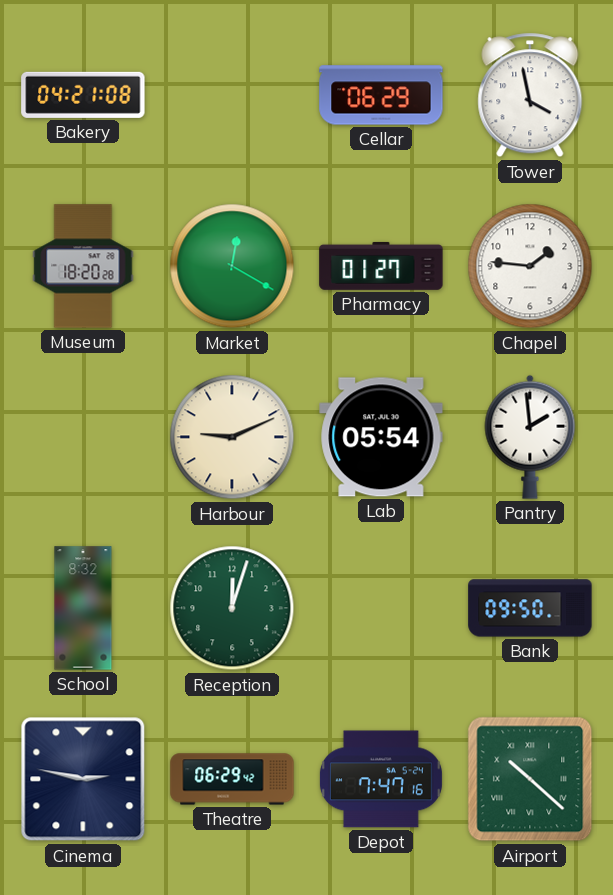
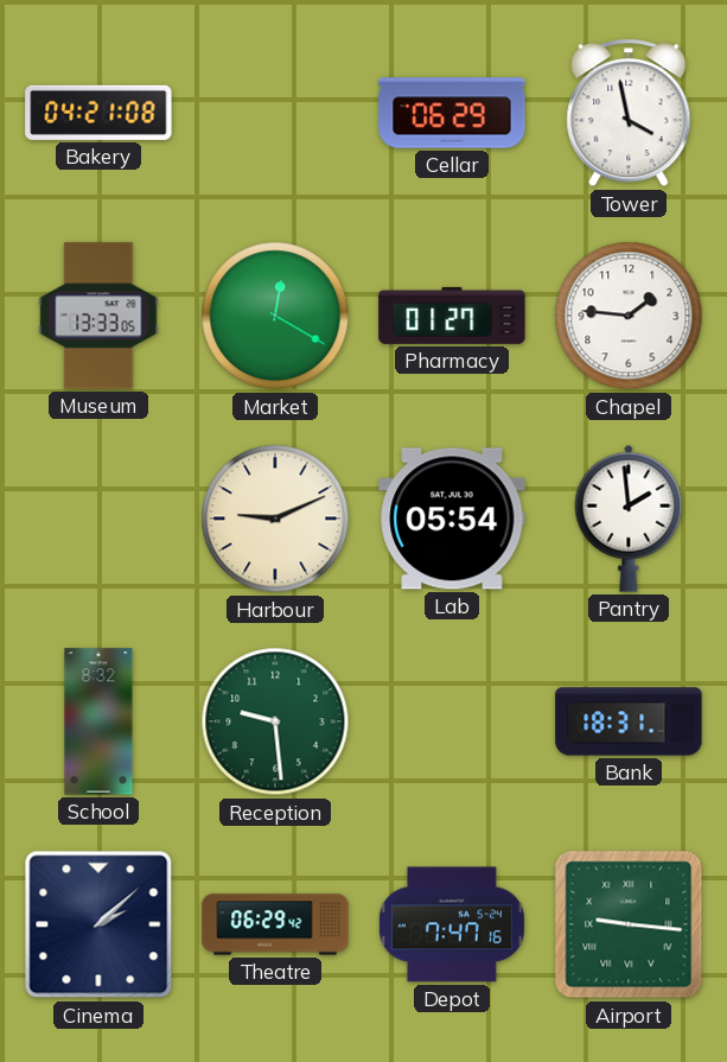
Museum: 18:20 -> 13:33
Reception: 12:03 -> 9:29
Bank: 09:50 -> 18:31
Cinema: 2:47 -> 2:08
Airport: 10:22 -> 9:16
